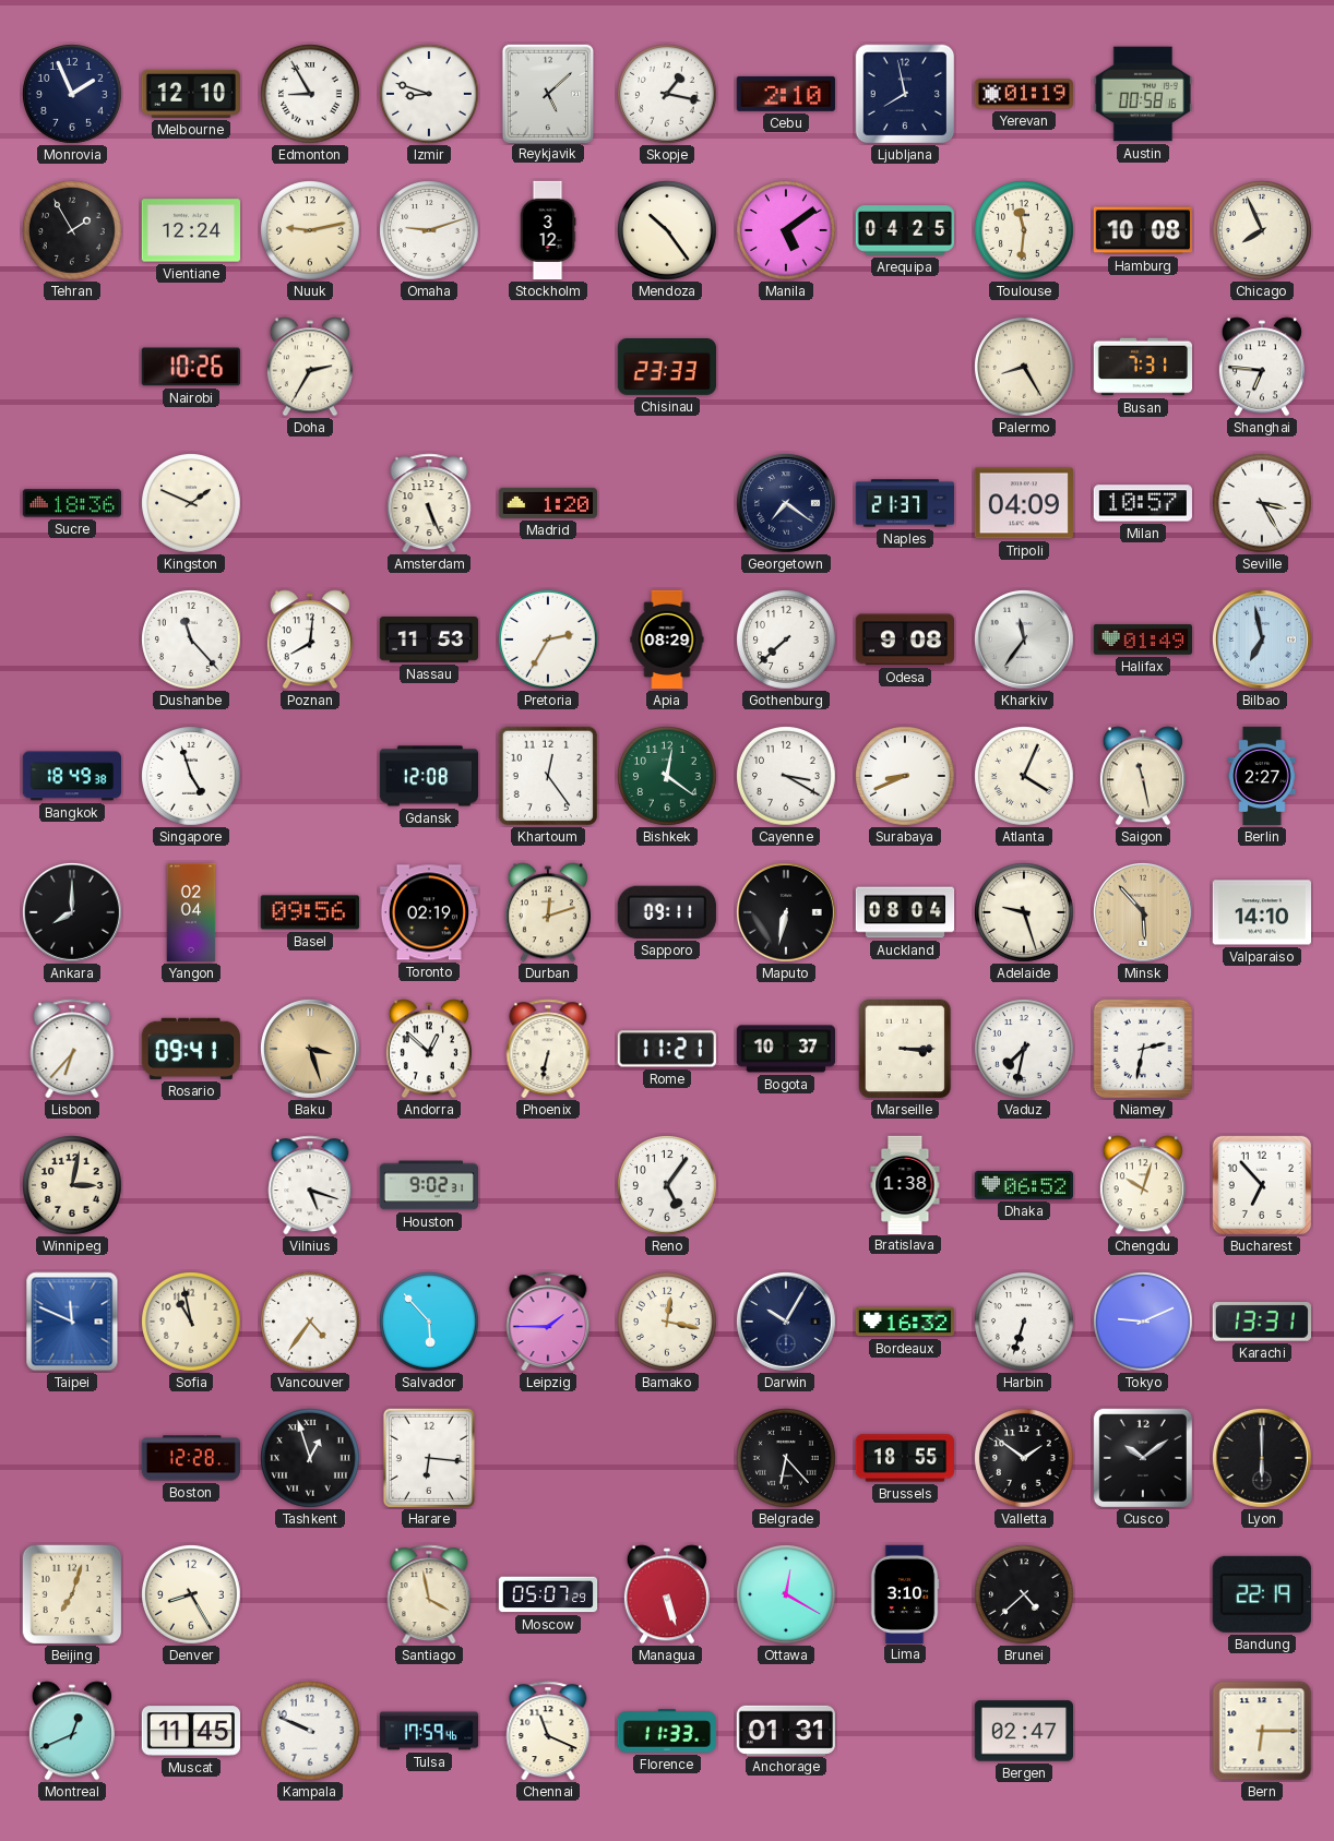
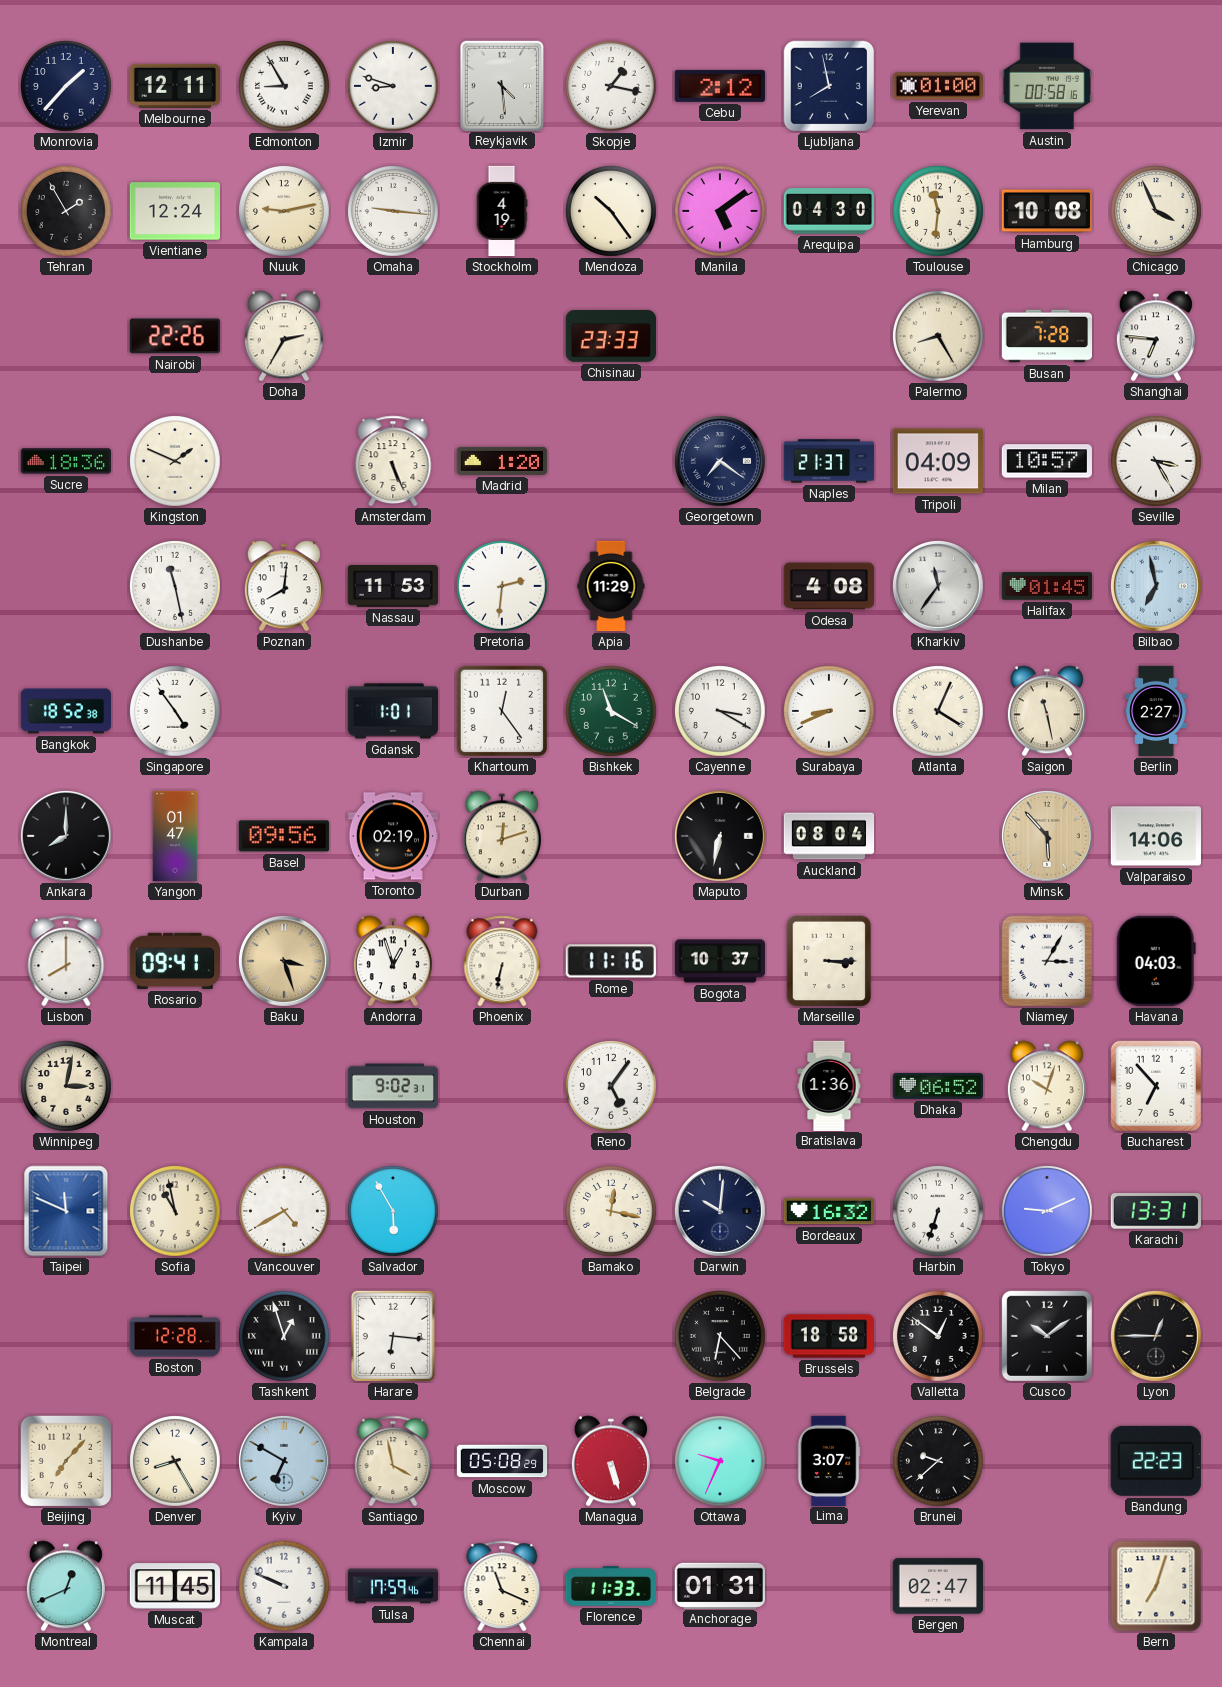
Monrovia: 1:56 -> 1:37
Melbourne: 12:10 -> 12:11
Reykjavik: 5:08 -> 4:29
Cebu: 2:10 -> 2:12
Yerevan: 01:19 -> 01:00
Omaha: 9:12 -> 9:16
Stockholm: 3:12 -> 4:19
Arequipa: 04:25 -> 04:30
Chicago: 7:56 -> 3:56
Nairobi: 10:26 -> 22:26
Busan: 7:31 -> 7:28
Dushanbe: 11:23 -> 11:28
Pretoria: 2:35 -> 2:31
Apia: 08:29 -> 11:29
Gothenburg: 7:38 -> none
Odesa: 9:08 -> 4:08
Halifax: 01:49 -> 01:45
Bangkok: 18:49 -> 18:52
Singapore: 4:57 -> 4:54
Gdansk: 12:08 -> 1:01
Bishkek: 12:21 -> 11:20
Yangon: 02:04 -> 01:47
Sapporo: 09:11 -> none
Adelaide: 9:27 -> none
Valparaiso: 14:10 -> 14:06
Lisbon: 6:37 -> 8:00
Andorra: 12:52 -> 12:57
Rome: 11:21 -> 11:16
Vaduz: 7:32 -> none
Niamey: 2:32 -> 3:05
Havana: none -> 04:03
Vilnius: 5:18 -> none
Bratislava: 1:38 -> 1:36
Vancouver: 4:36 -> 4:40
Salvador: 5:53 -> 5:55
Leipzig: 1:45 -> none
Darwin: 10:05 -> 10:01
Brussels: 18:55 -> 18:58
Valletta: 1:51 -> 12:51
Lyon: 6:00 -> 12:45
Beijing: 7:03 -> 7:07
Kyiv: none -> 6:50
Moscow: 05:07 -> 05:08
Ottawa: 12:20 -> 9:34
Lima: 3:10 -> 3:07
Brunei: 4:38 -> 9:38
Bandung: 22:19 -> 22:23
Bern: 6:15 -> 7:03
